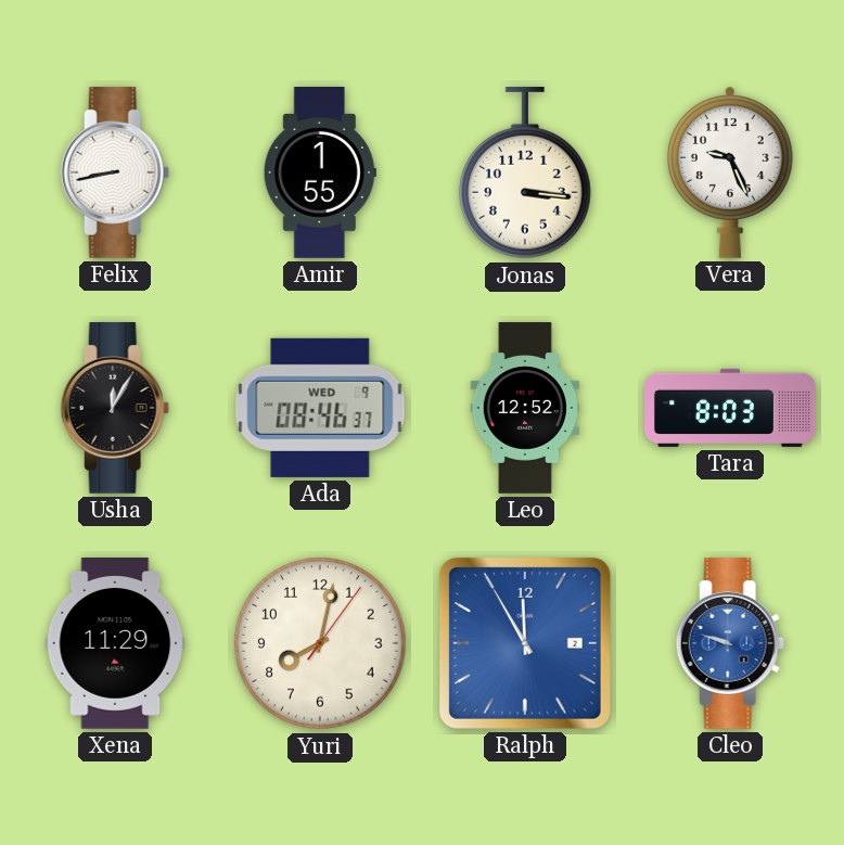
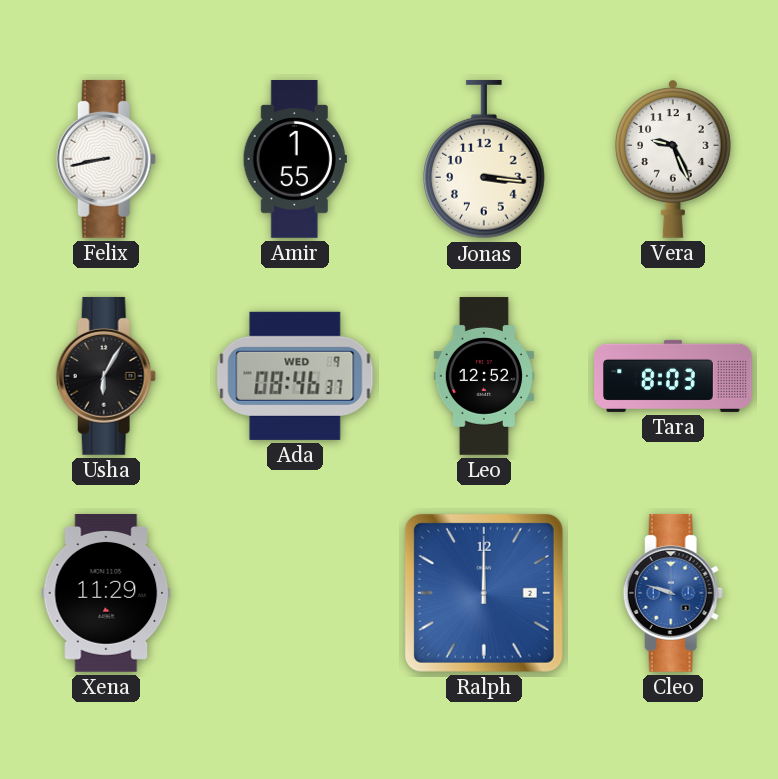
Usha: 12:05 -> 6:05
Yuri: 8:02 -> none
Ralph: 11:55 -> 12:00
